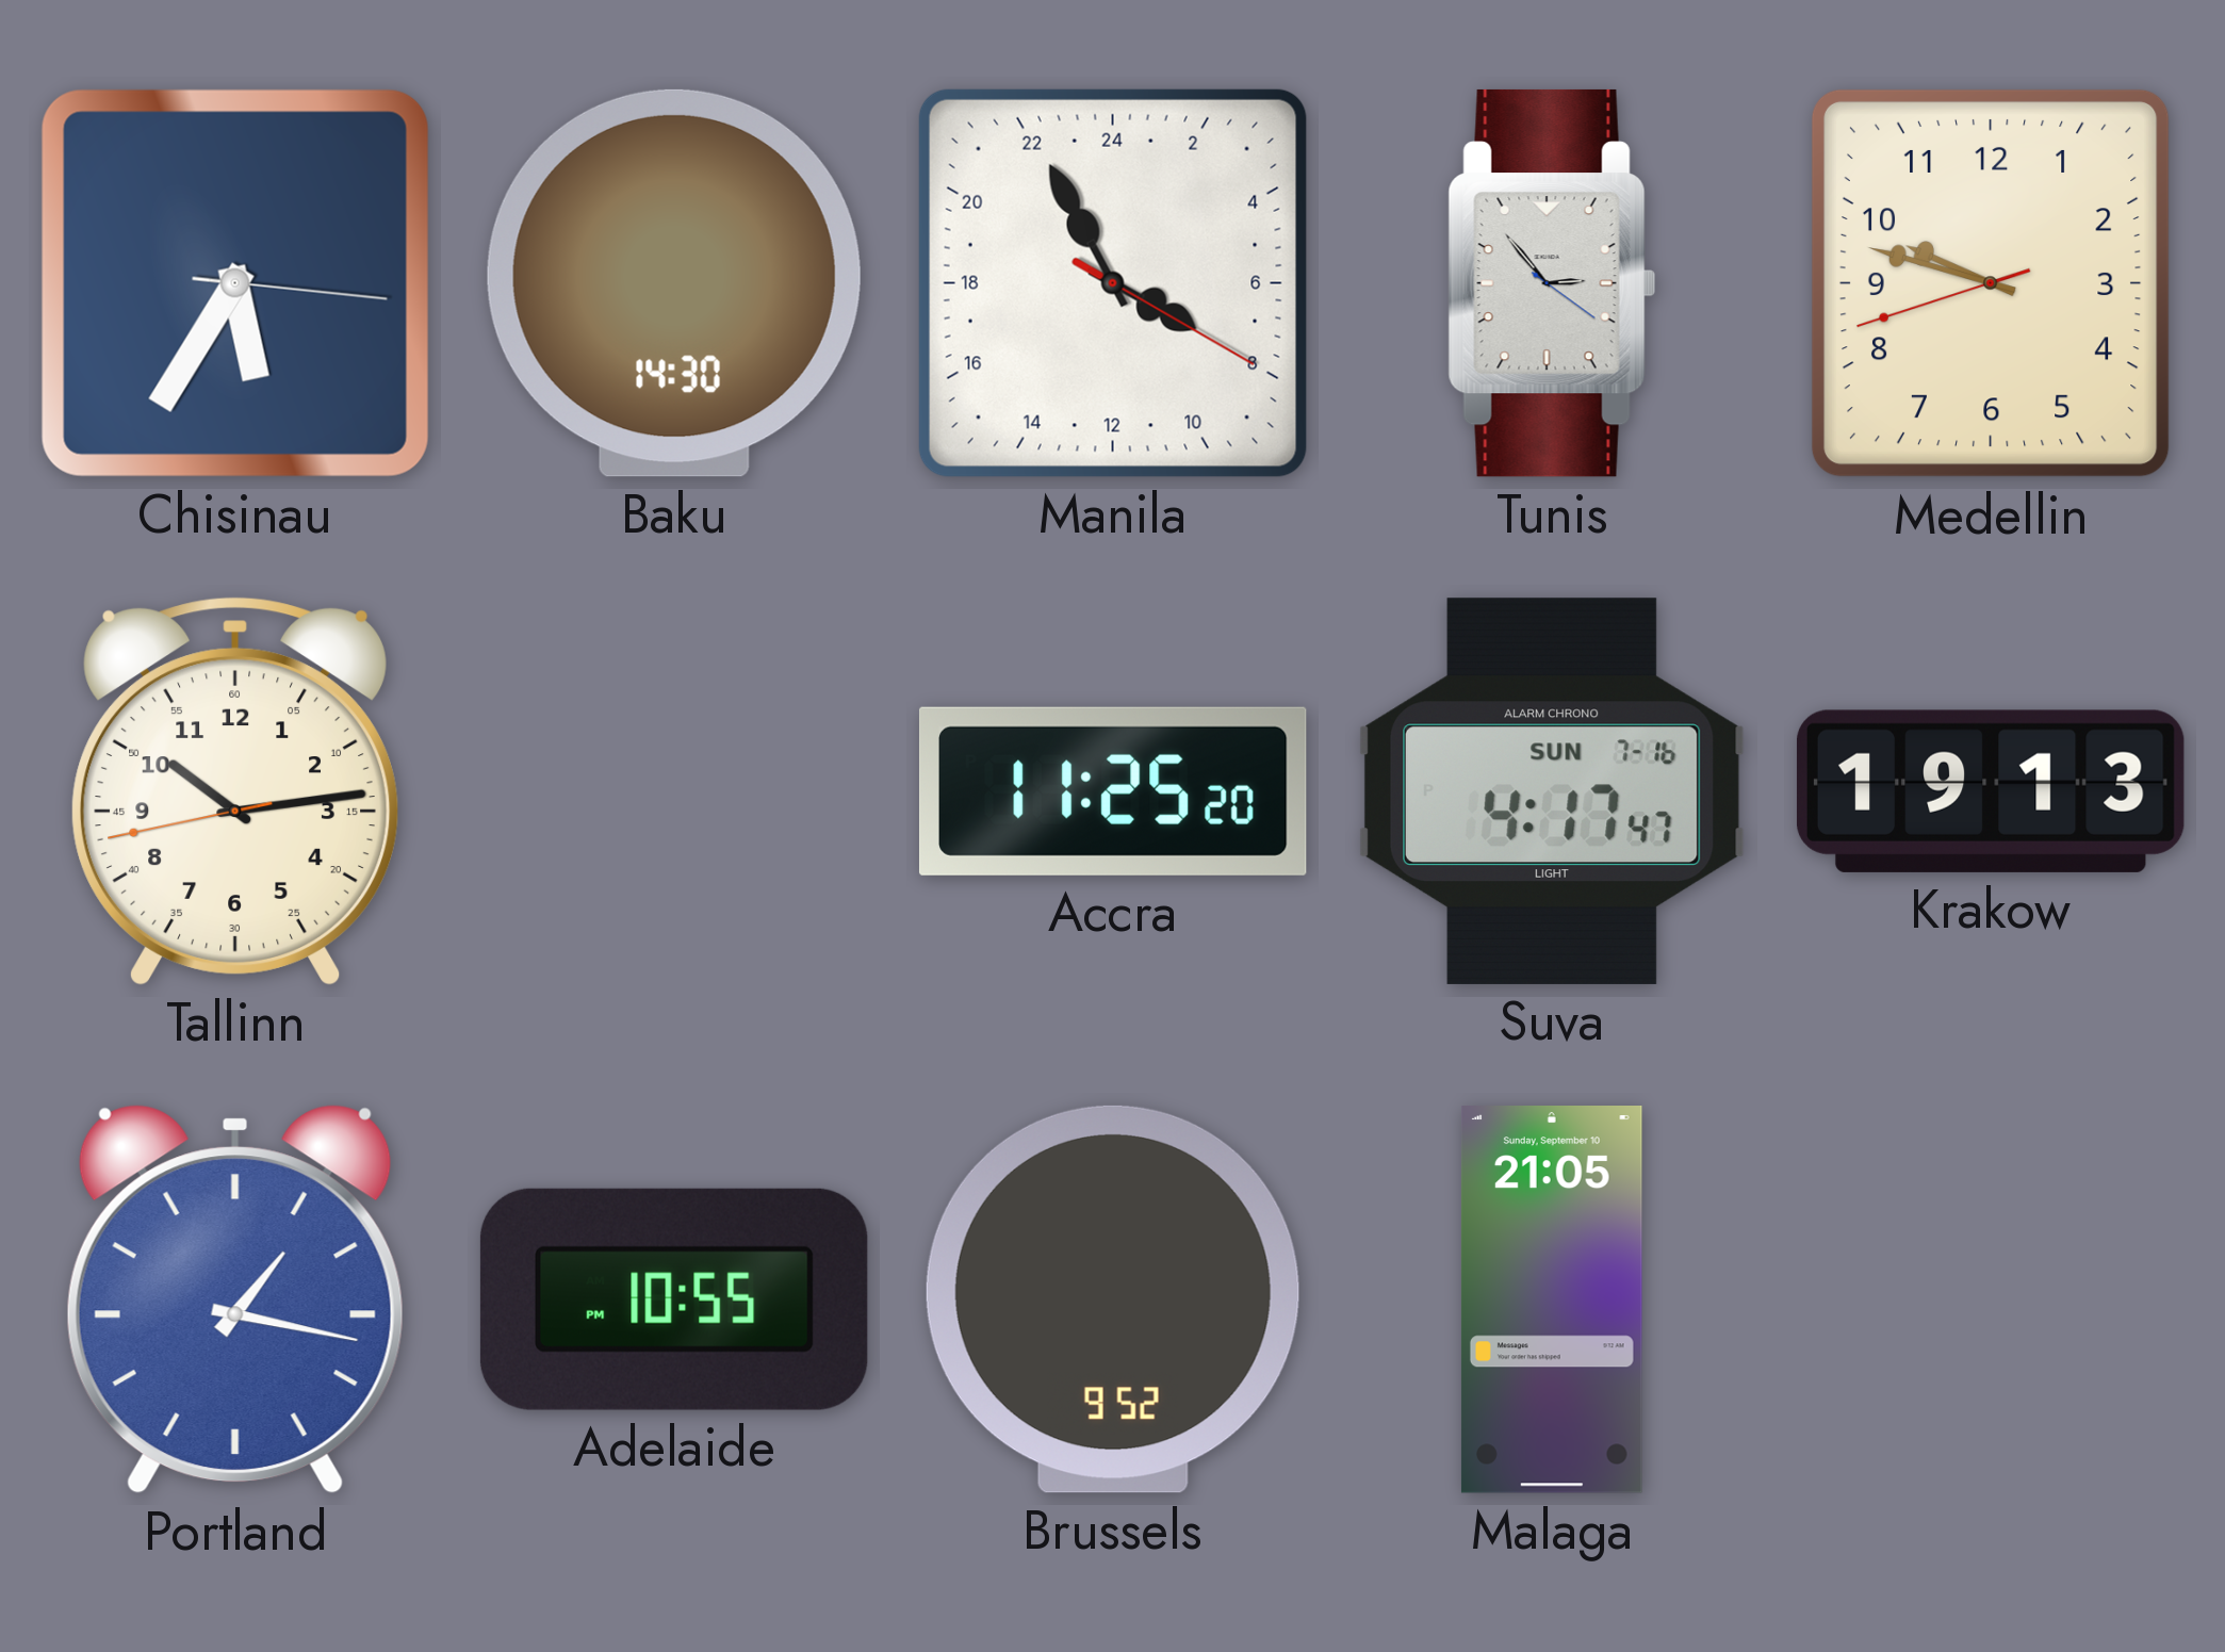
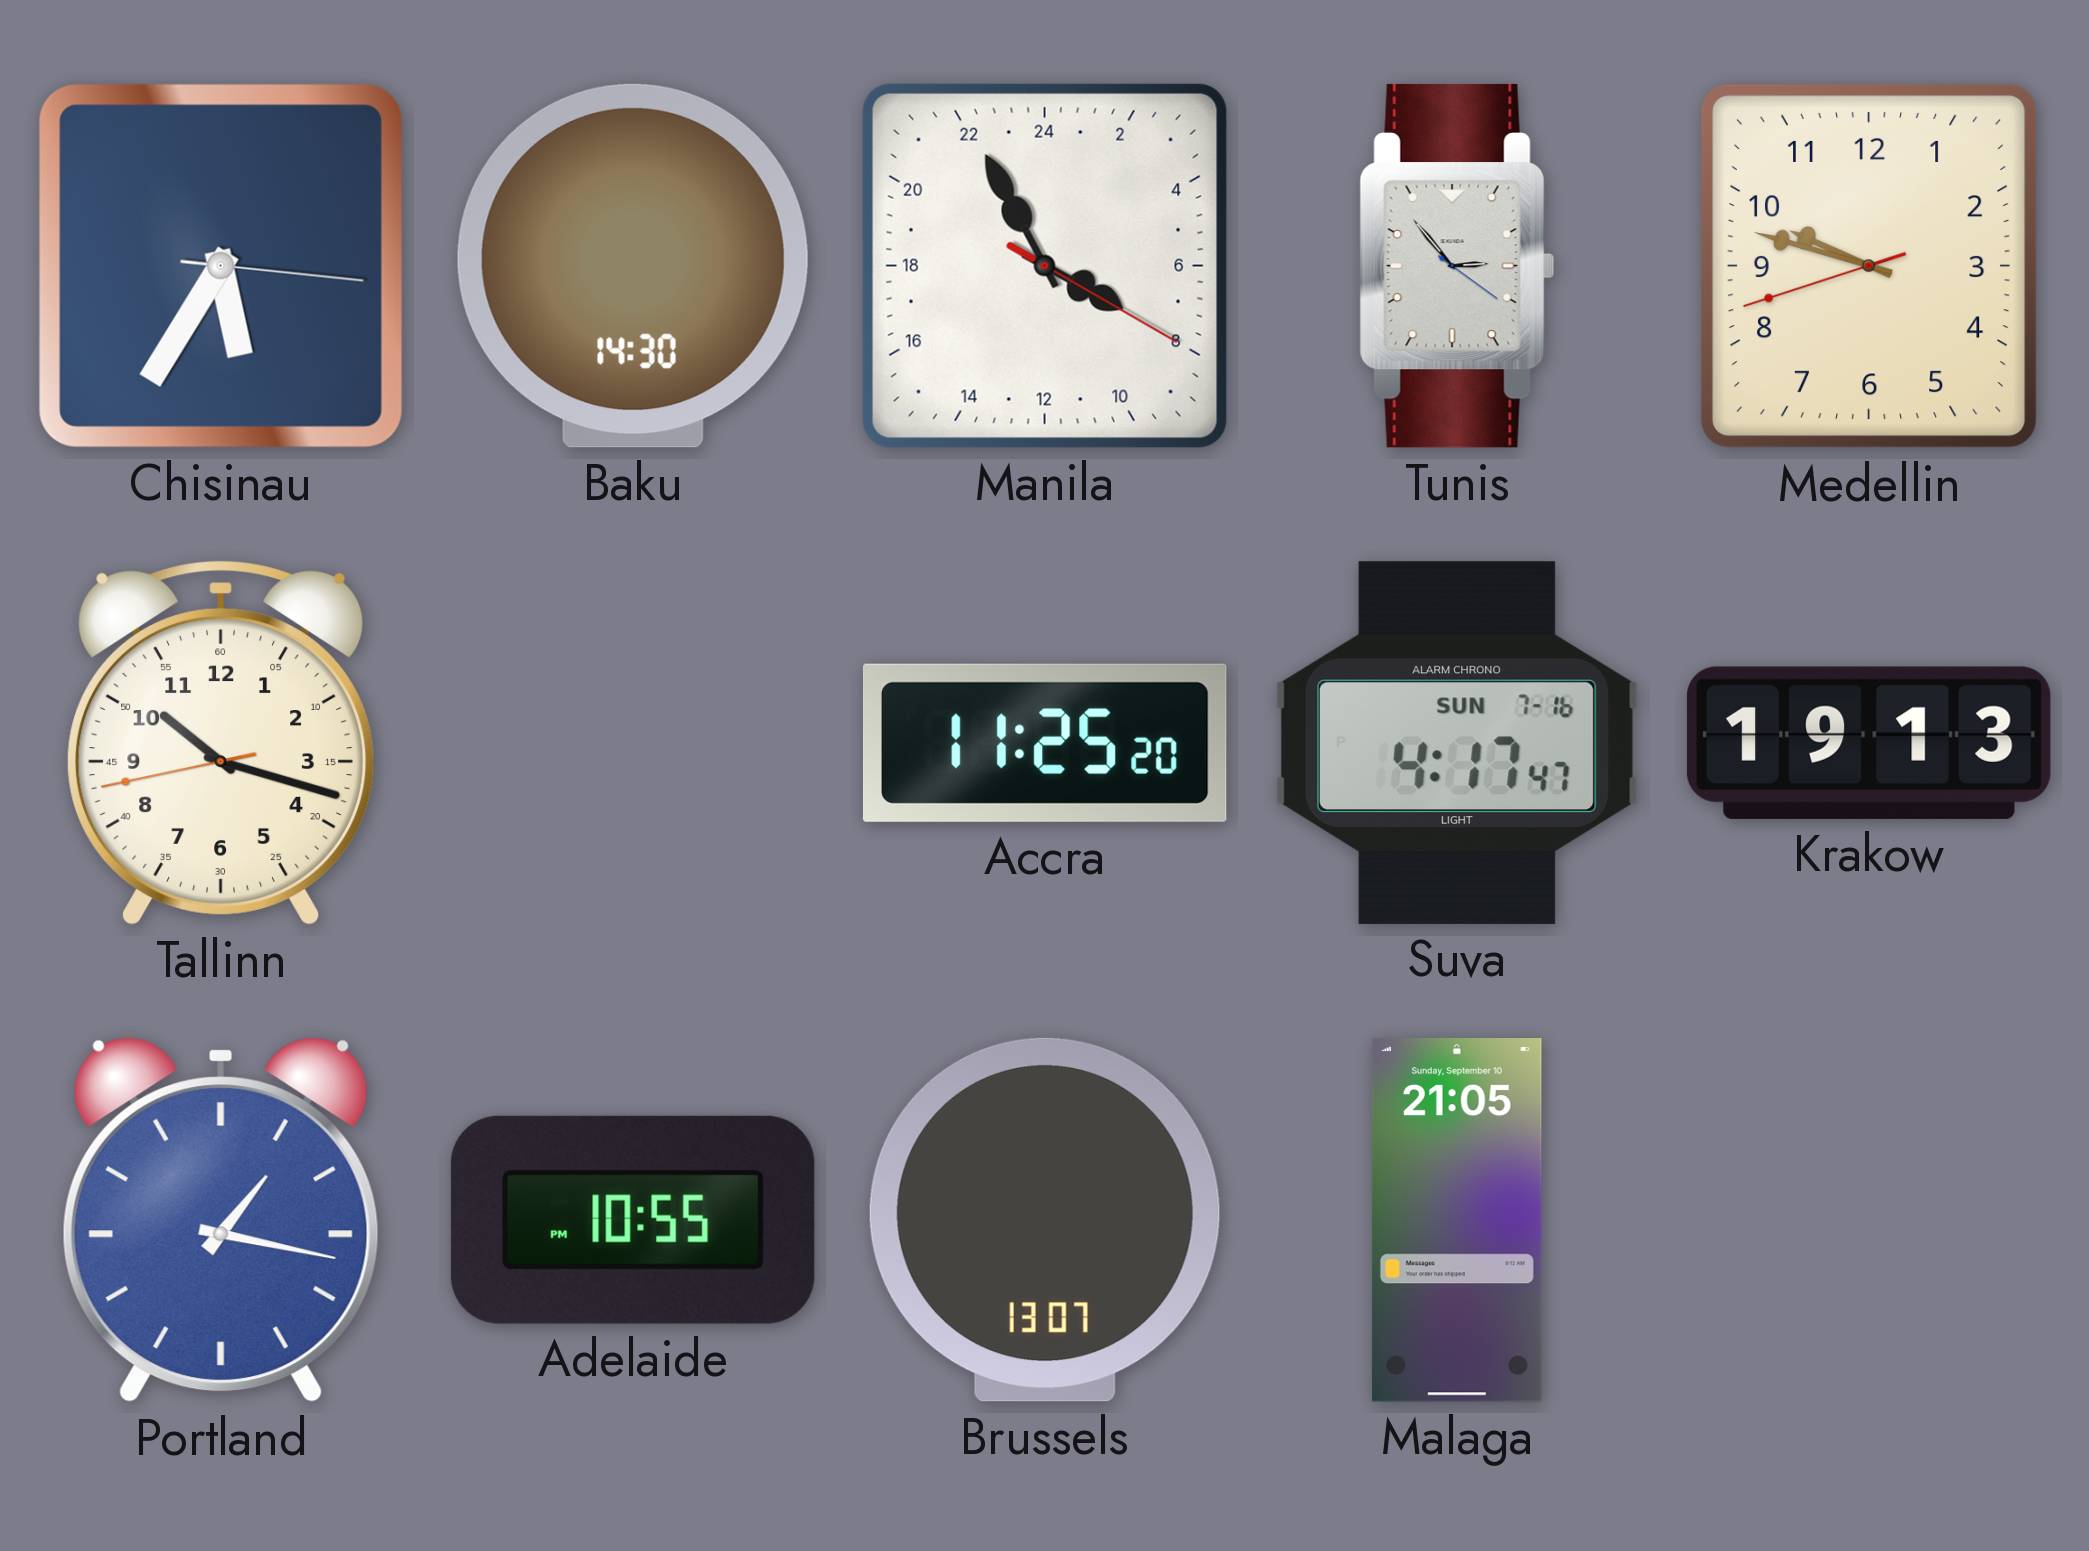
Tallinn: 10:13 -> 10:17
Brussels: 9:52 -> 13:07
